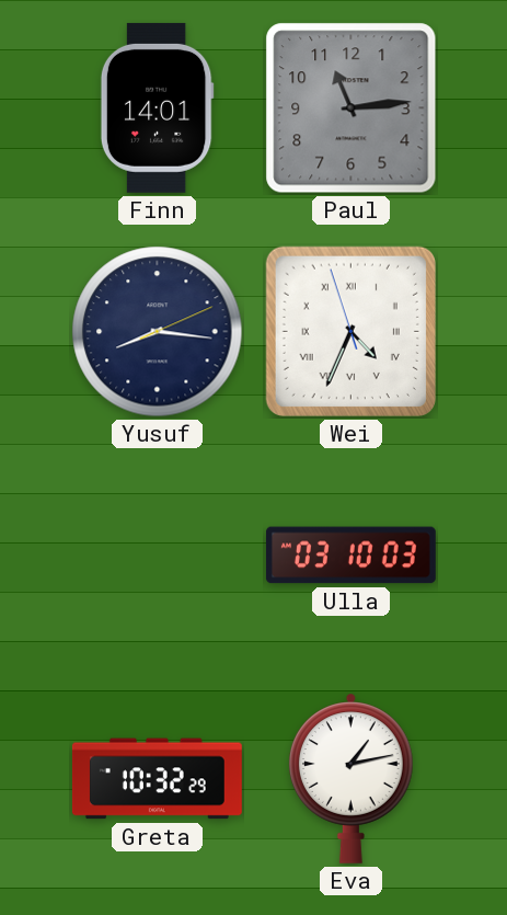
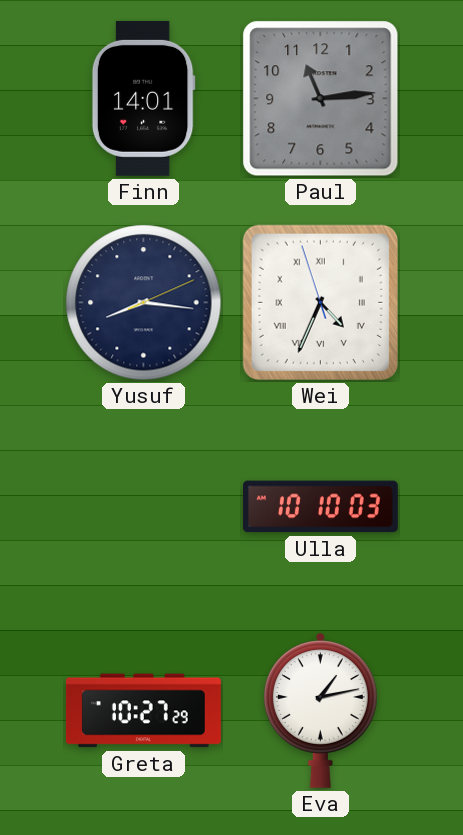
Ulla: 03:10 -> 10:10
Greta: 10:32 -> 10:27
